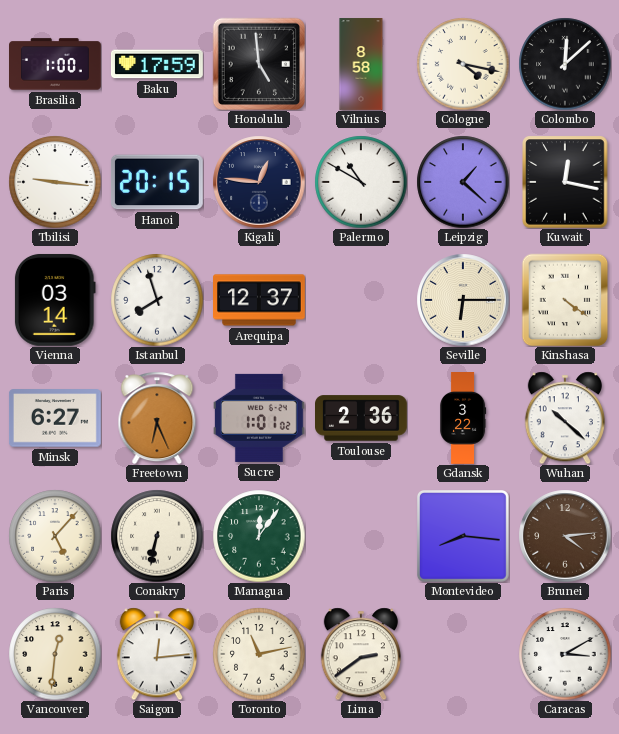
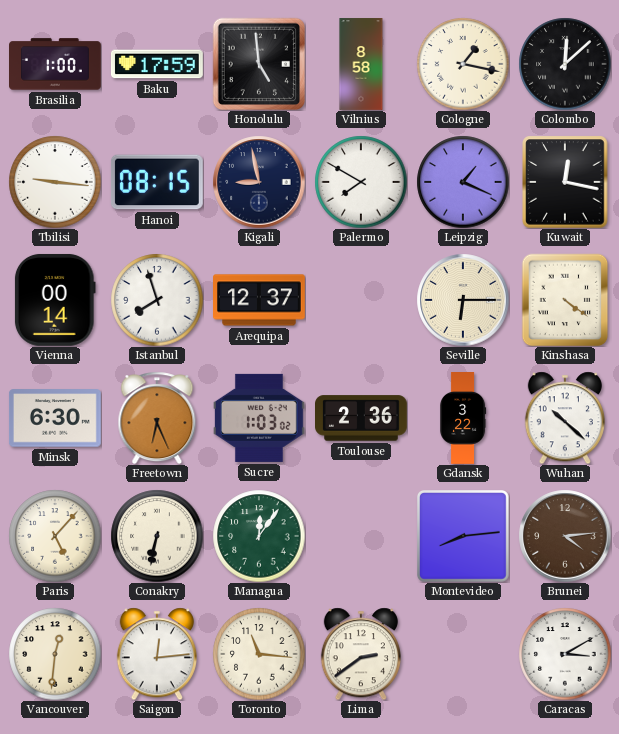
Cologne: 4:17 -> 1:17
Hanoi: 20:15 -> 08:15
Kigali: 12:46 -> 8:58
Palermo: 10:50 -> 7:50
Leipzig: 1:22 -> 1:19
Vienna: 03:14 -> 00:14
Minsk: 6:27 -> 6:30
Sucre: 1:01 -> 1:03
Montevideo: 8:16 -> 8:14
Toronto: 11:13 -> 11:16
